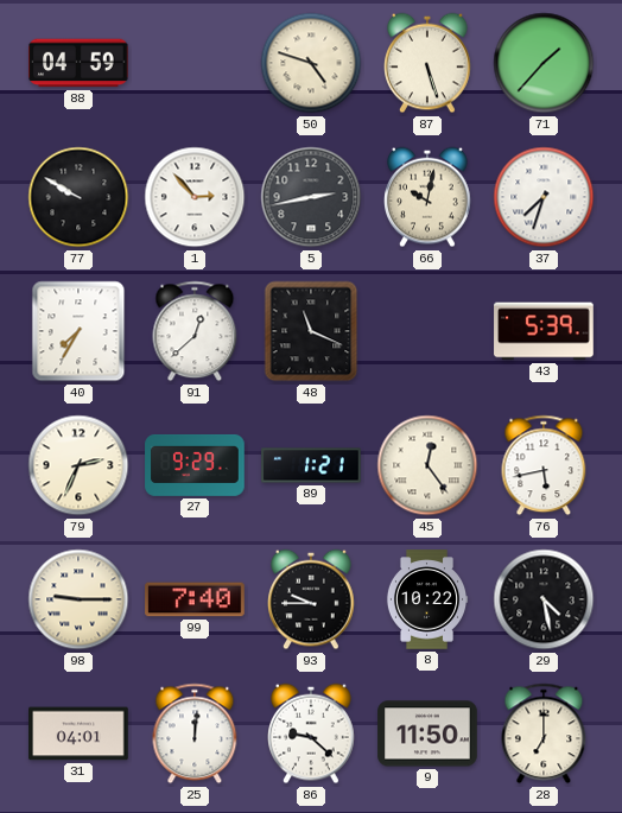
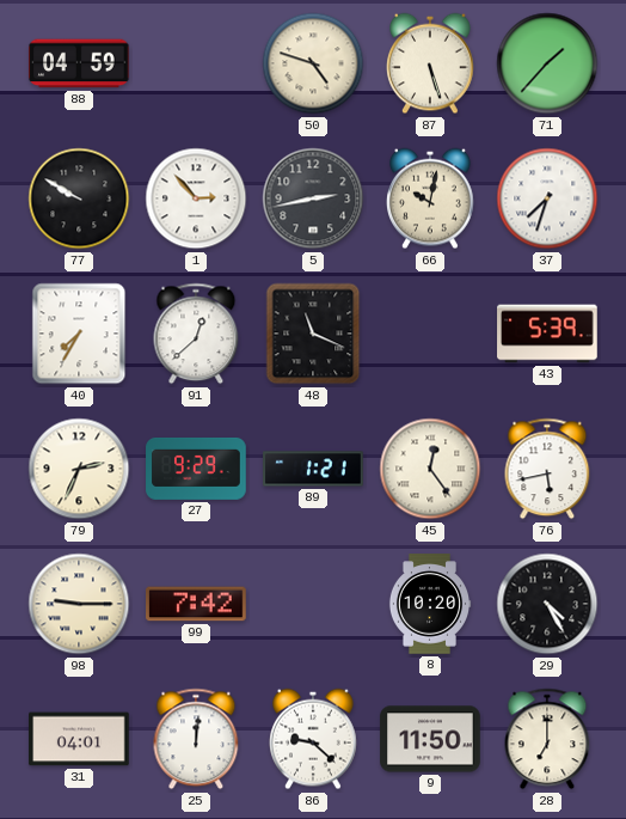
99: 7:40 -> 7:42
93: 9:45 -> none
8: 10:22 -> 10:20
29: 4:28 -> 4:25
